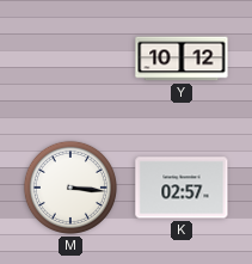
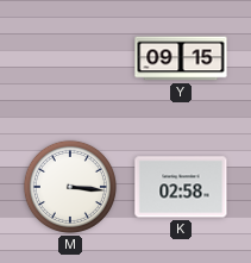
Y: 10:12 -> 09:15
K: 02:57 -> 02:58
